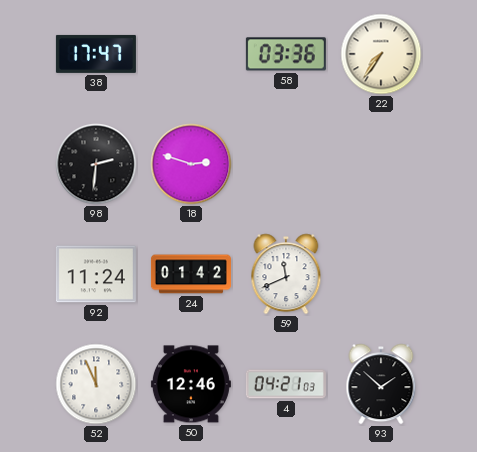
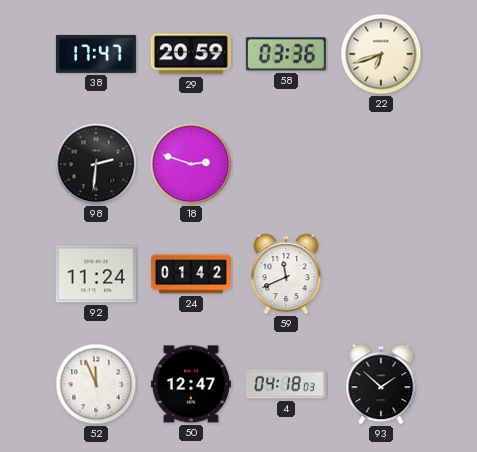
29: none -> 20:59
22: 7:36 -> 6:42
50: 12:46 -> 12:47
4: 04:21 -> 04:18
